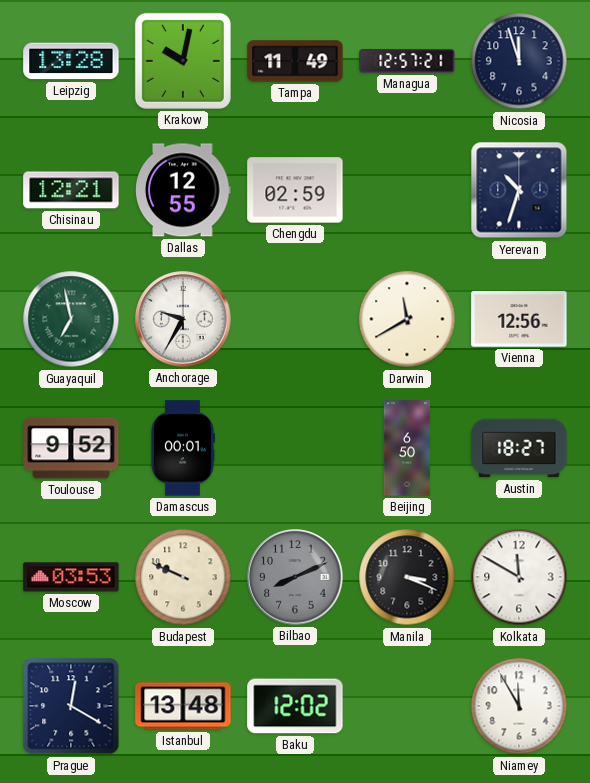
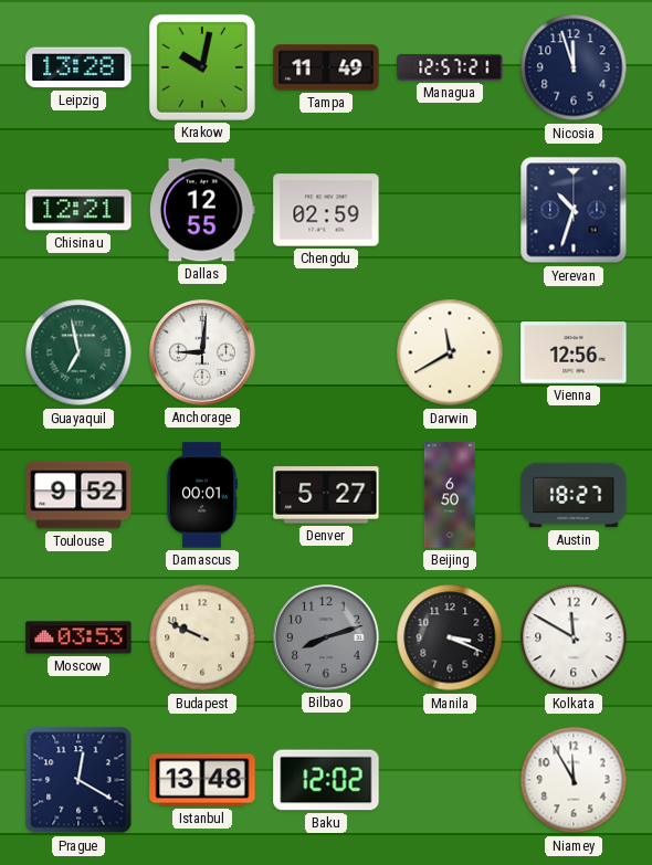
Anchorage: 9:35 -> 9:01
Denver: none -> 5:27
Bilbao: 8:11 -> 8:12
